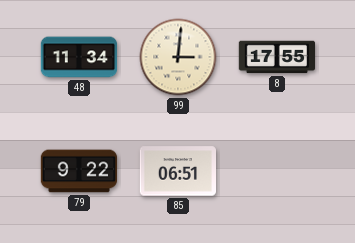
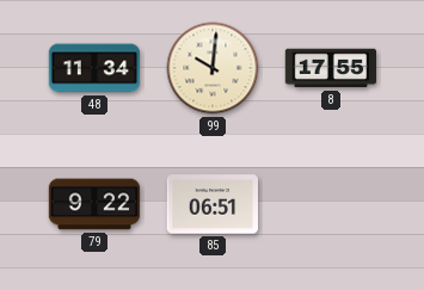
99: 3:01 -> 10:01
